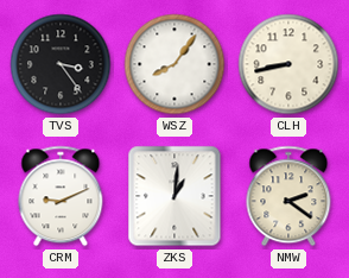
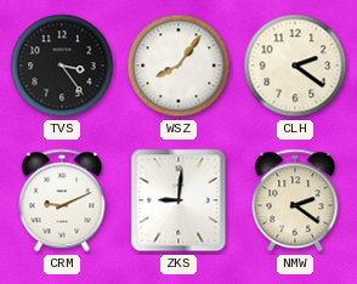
CLH: 8:43 -> 2:21
ZKS: 1:01 -> 9:01
